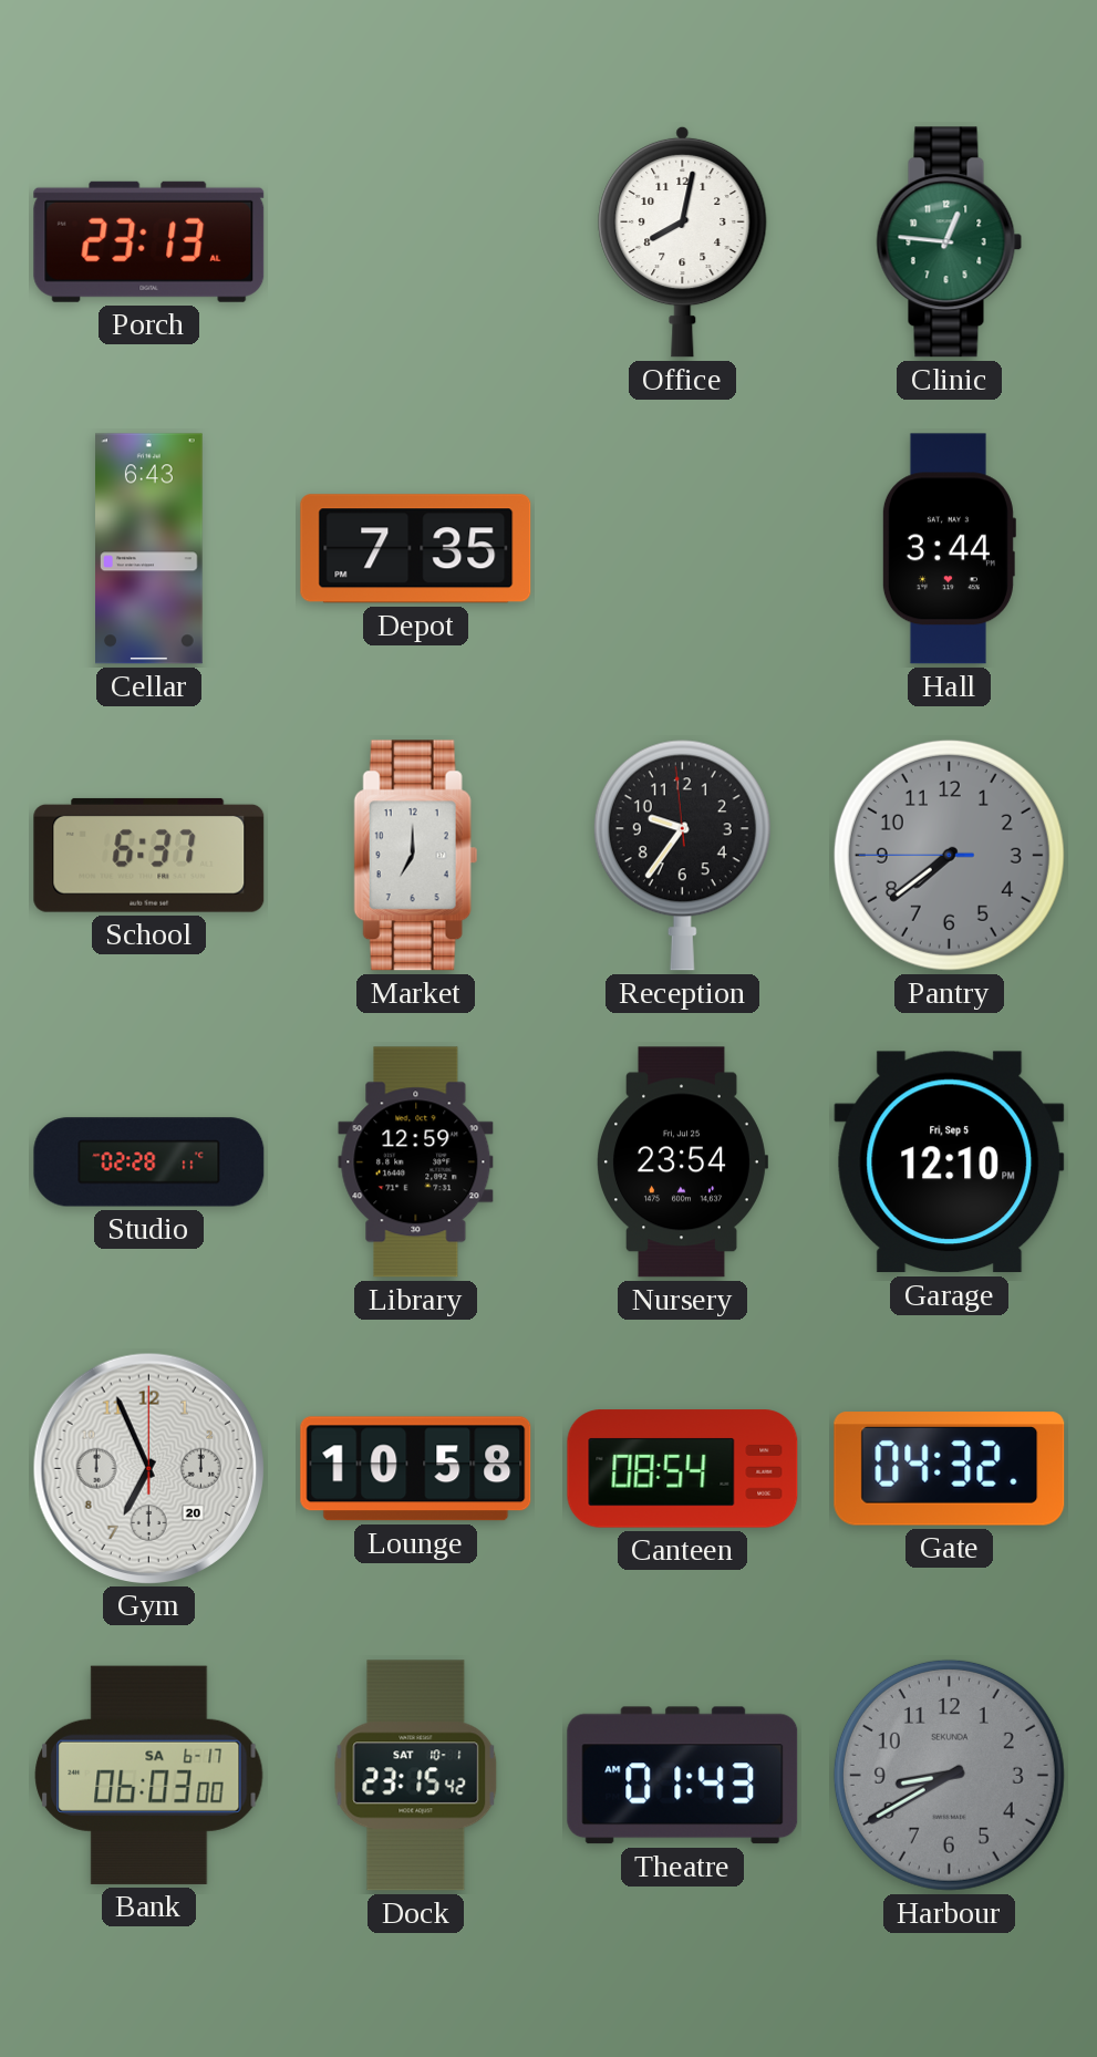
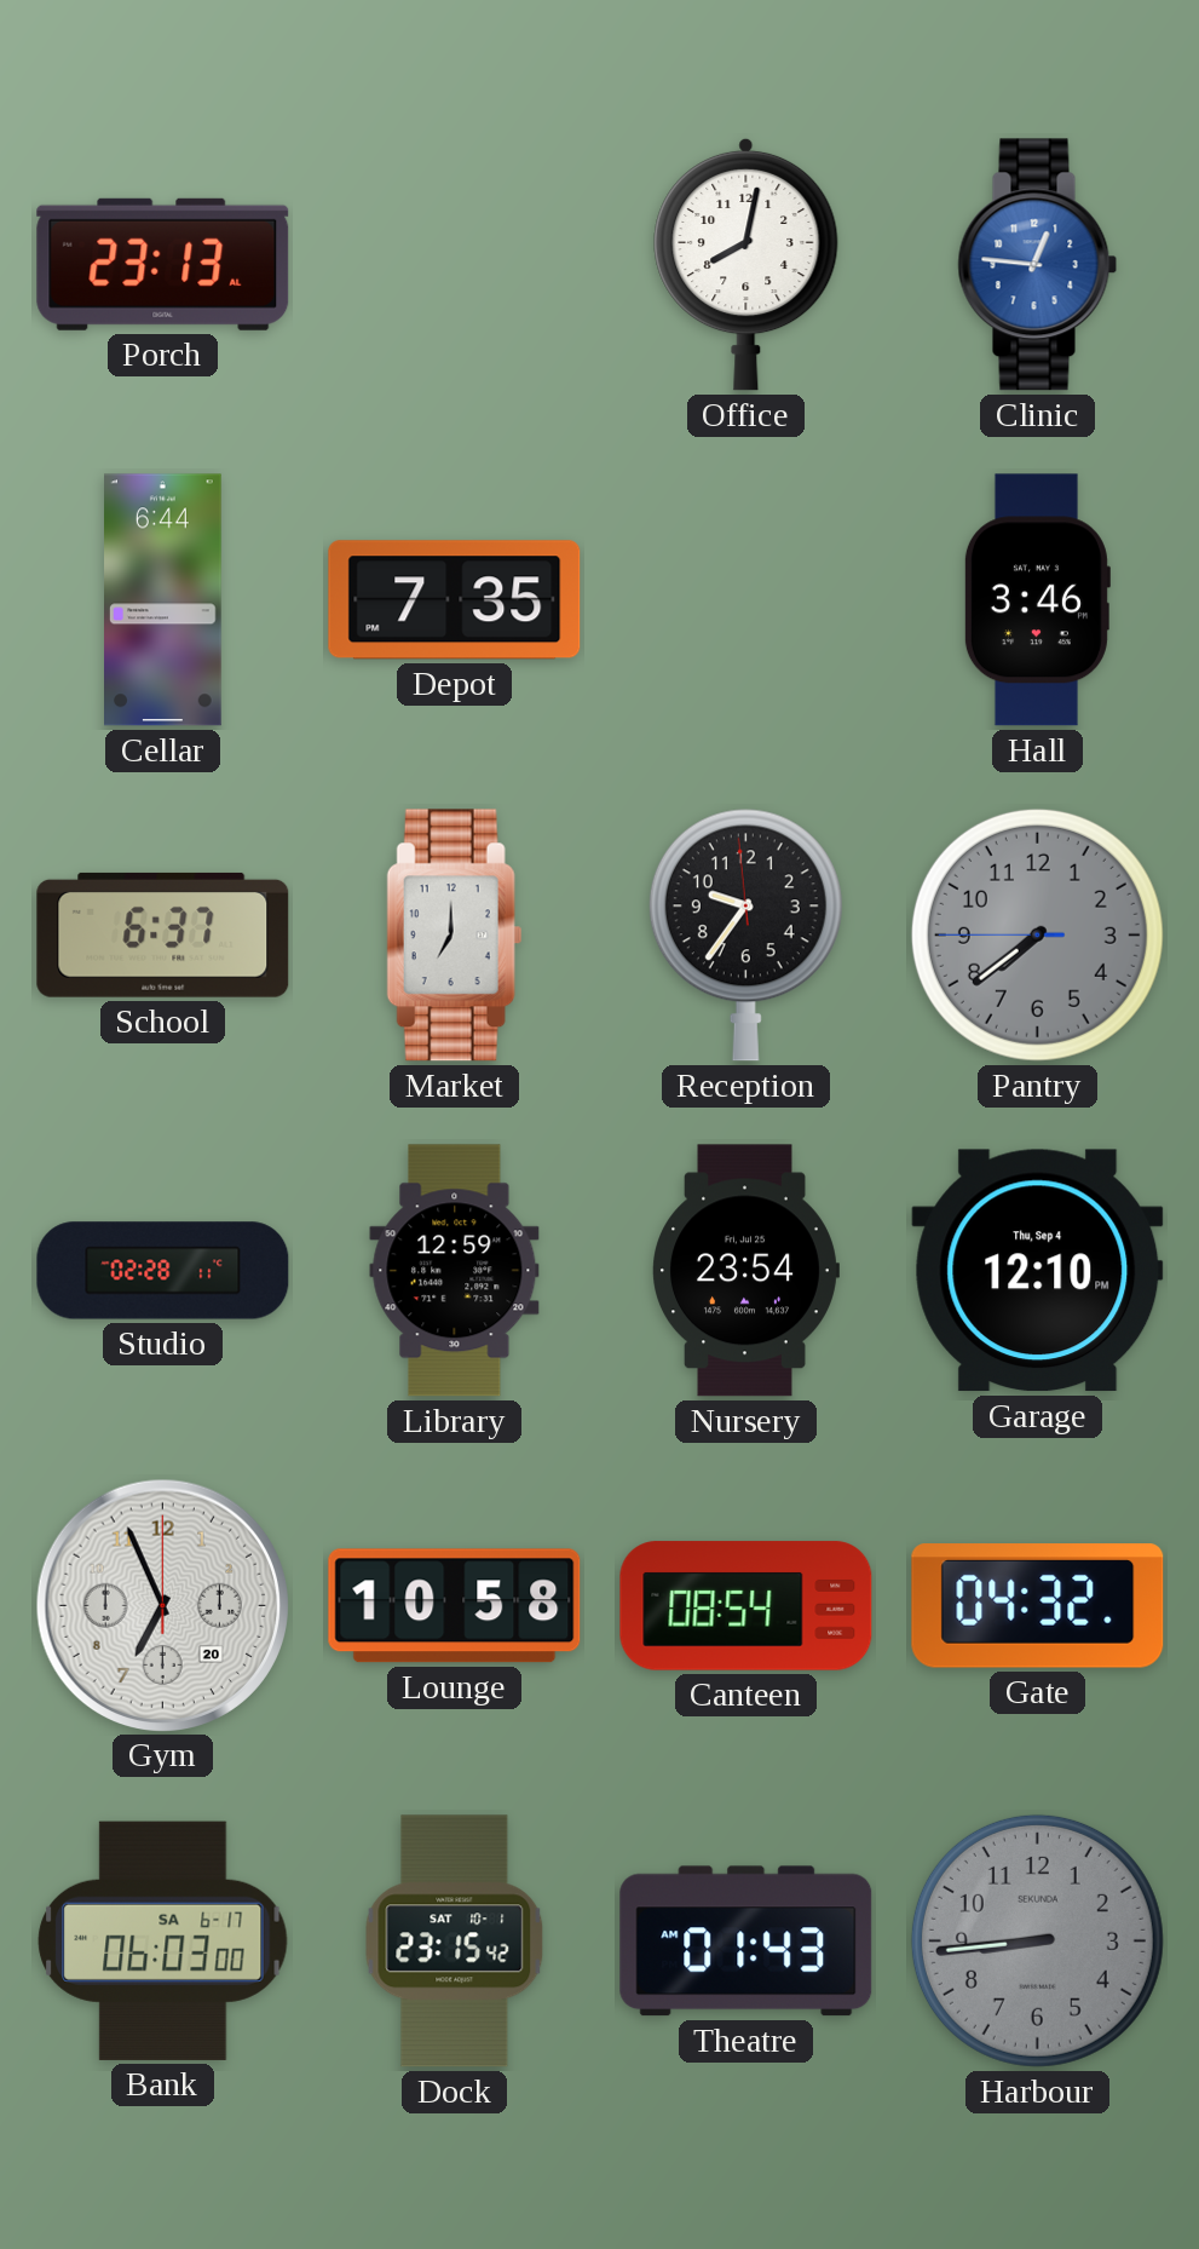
Clinic dial: green -> blue
Cellar: 6:43 -> 6:44
Hall: 3:44 -> 3:46
Garage date: Fri, Sep 5 -> Thu, Sep 4
Harbour: 8:40 -> 8:44
